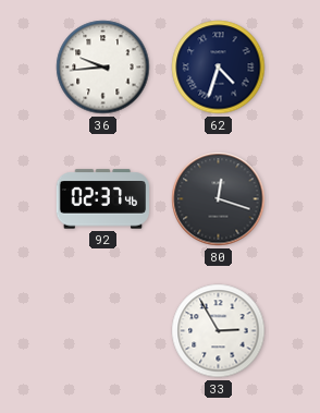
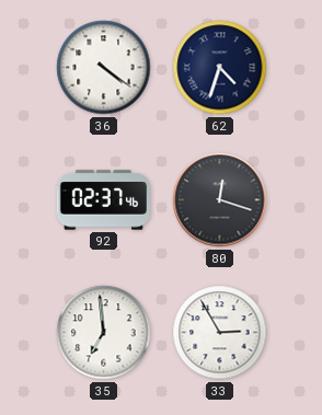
36: 9:44 -> 4:21
35: none -> 6:59
